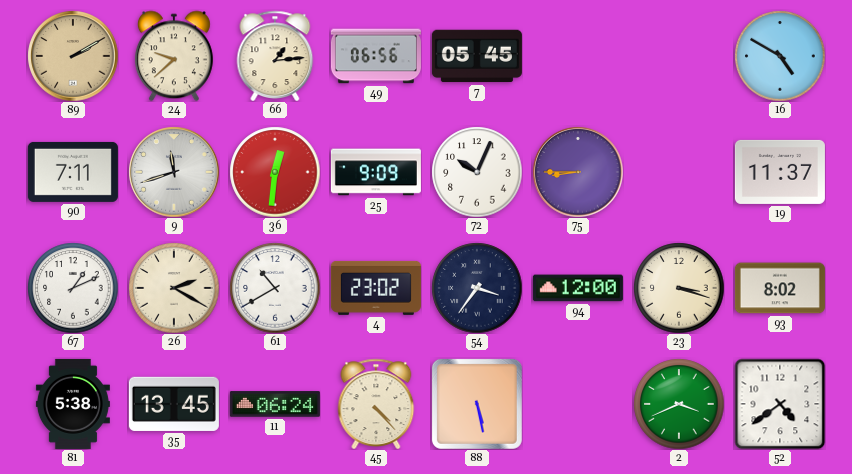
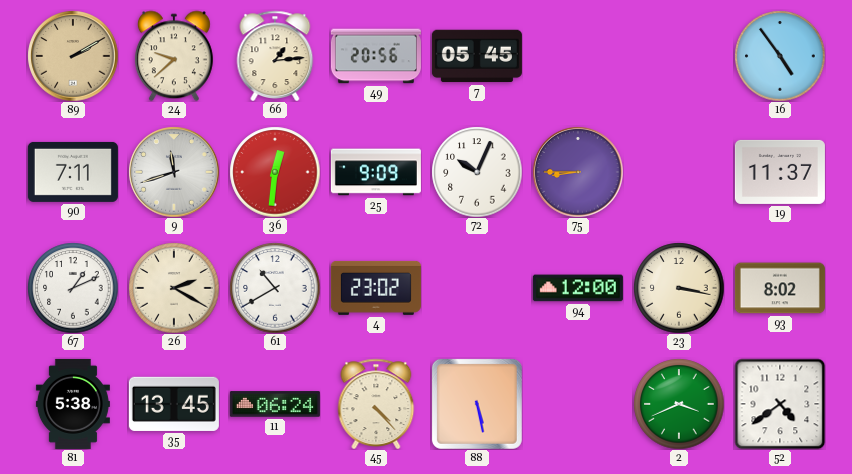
49: 06:56 -> 20:56
16: 4:50 -> 4:54
54: 3:36 -> none
23: 3:18 -> 3:17
